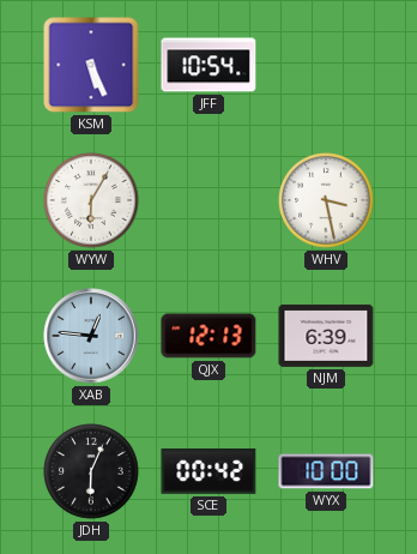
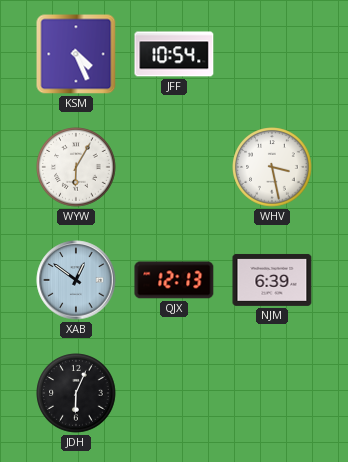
KSM: 5:26 -> 4:26
XAB: 12:46 -> 12:51
SCE: 00:42 -> none
WYX: 10:00 -> none
